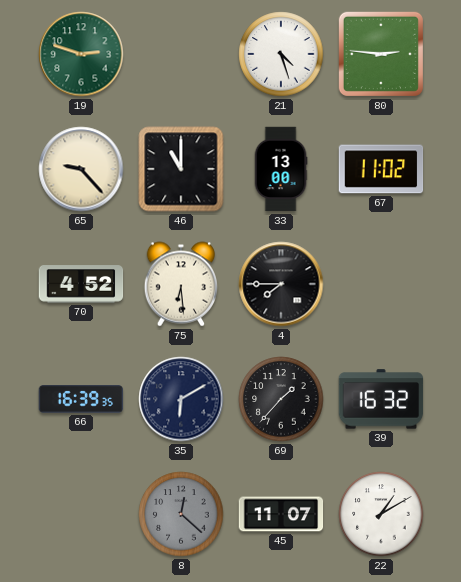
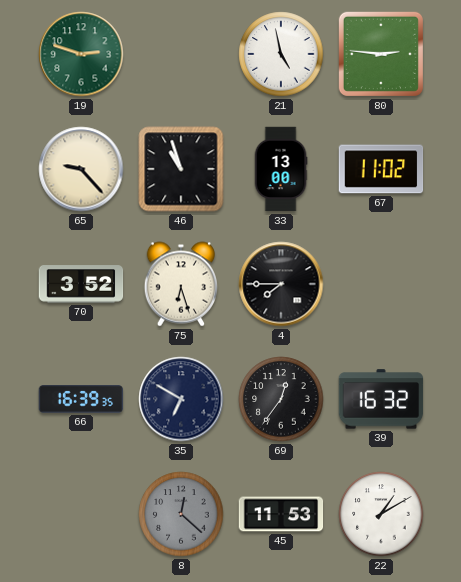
21: 4:27 -> 4:58
46: 11:00 -> 10:57
70: 4:52 -> 3:52
75: 6:29 -> 6:27
35: 6:10 -> 6:50
69: 1:37 -> 12:36
45: 11:07 -> 11:53
